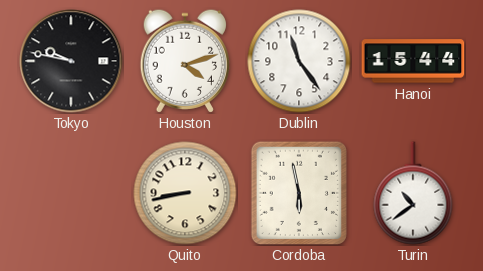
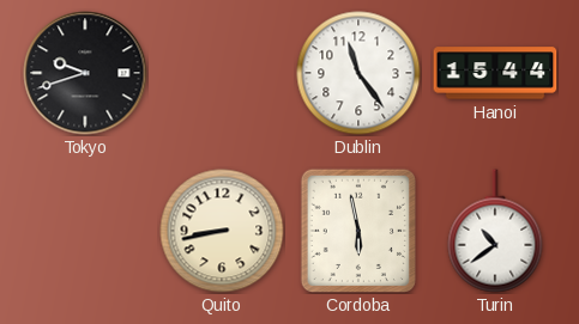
Tokyo: 9:47 -> 9:42
Houston: 4:12 -> none
